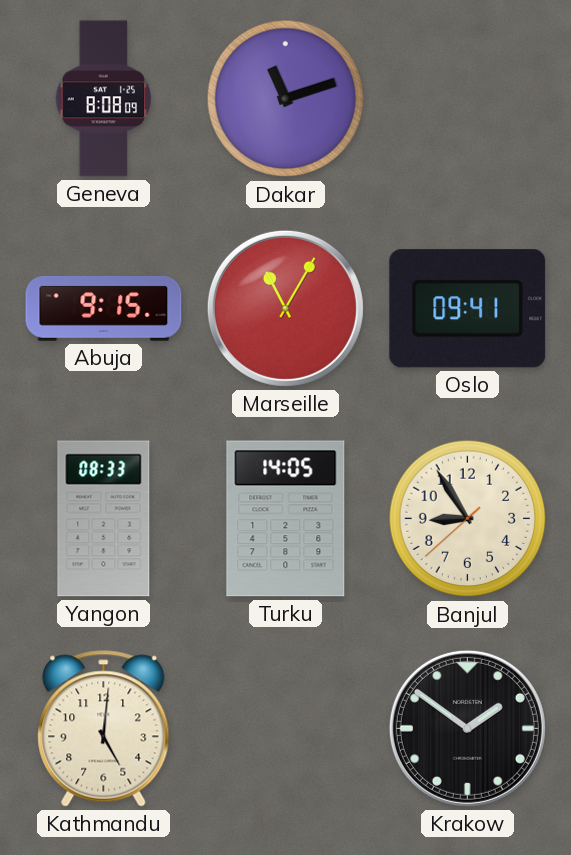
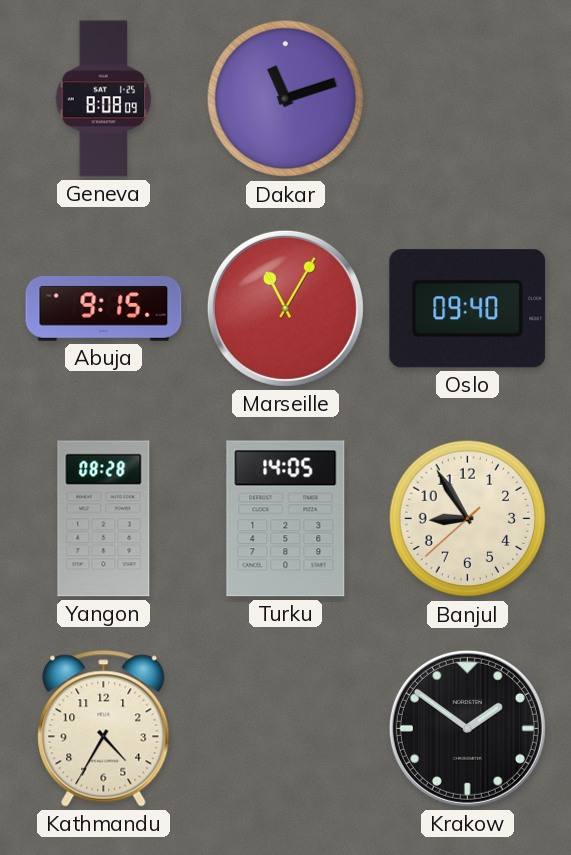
Oslo: 09:41 -> 09:40
Yangon: 08:33 -> 08:28
Kathmandu: 5:01 -> 4:35
